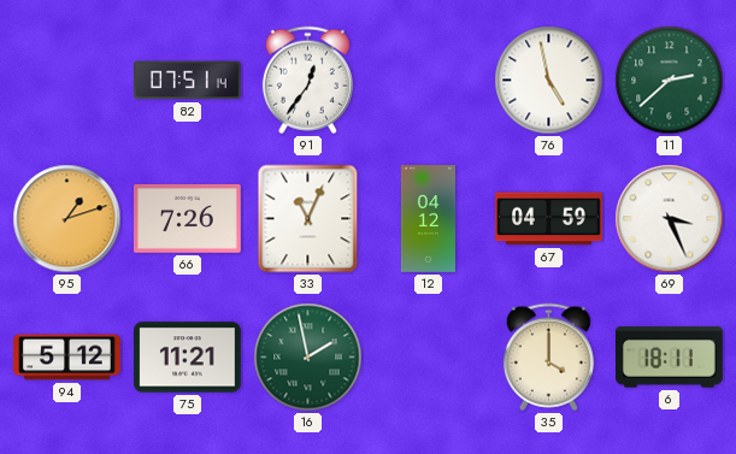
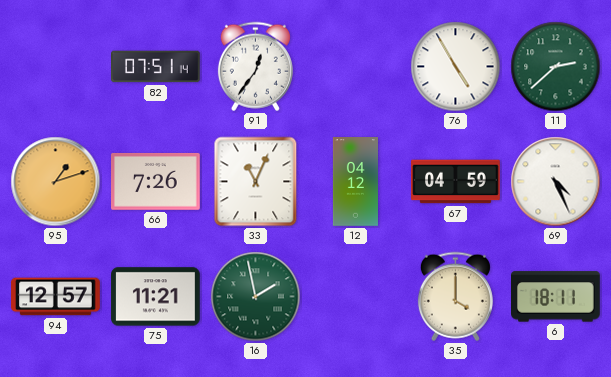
76: 4:58 -> 4:55
69: 3:26 -> 4:26
94: 5:12 -> 12:57
